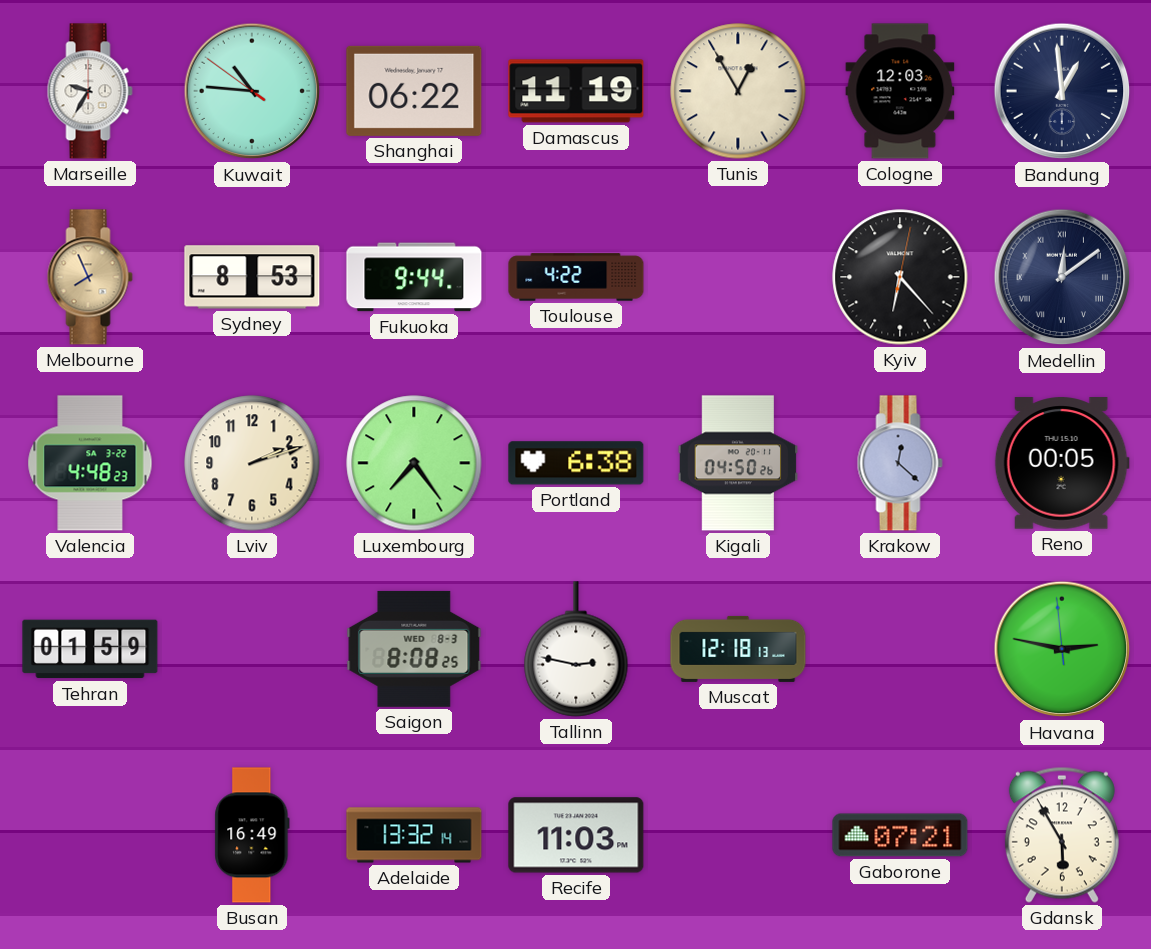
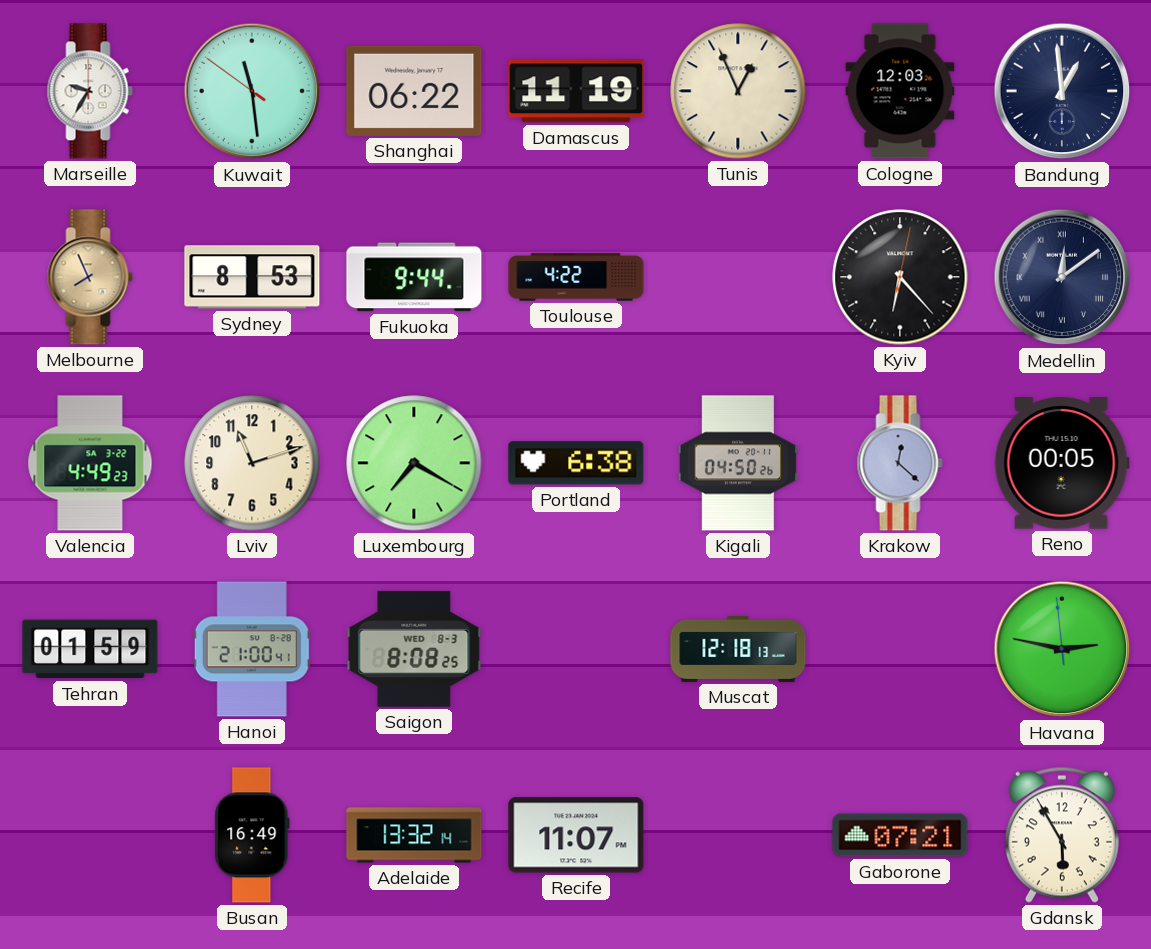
Kuwait: 10:45 -> 11:28
Tunis: 12:55 -> 12:56
Valencia: 4:48 -> 4:49
Lviv: 2:12 -> 11:12
Luxembourg: 7:24 -> 7:20
Hanoi: none -> 21:00
Tallinn: 2:47 -> none
Recife: 11:03 -> 11:07
